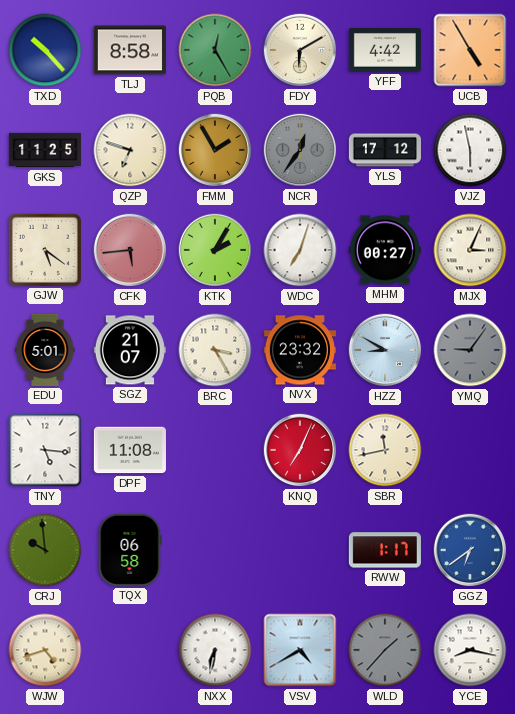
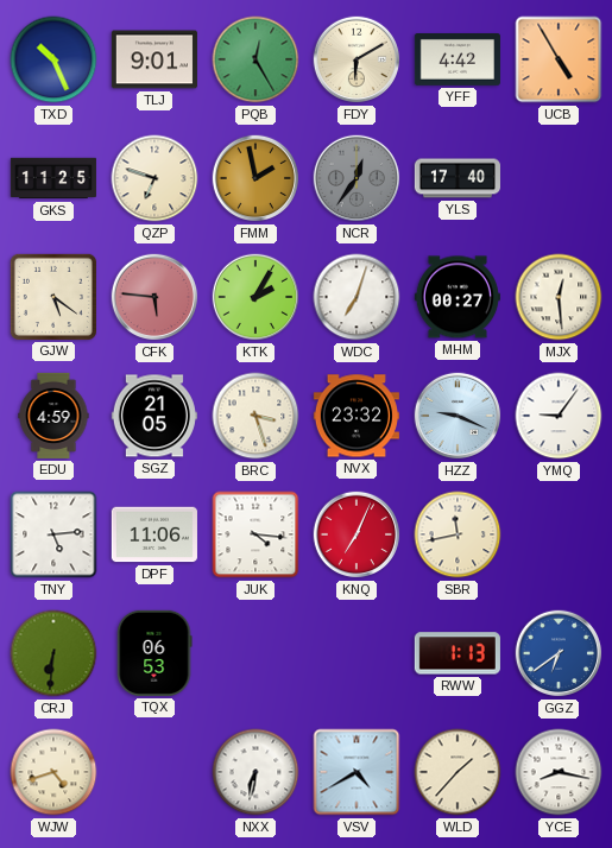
TXD: 10:23 -> 10:26
TLJ: 8:58 -> 9:01
FMM: 1:55 -> 1:58
YLS: 17:12 -> 17:40
VJZ: 5:58 -> none
CFK: 5:44 -> 5:46
MJX: 3:04 -> 12:29
EDU: 5:01 -> 4:59
SGZ: 21:07 -> 21:05
BRC: 3:25 -> 3:27
HZZ: 8:50 -> 9:19
YMQ dial: grey -> white
TNY: 5:16 -> 5:14
DPF: 11:08 -> 11:06
JUK: none -> 4:16
CRJ: 9:59 -> 6:31
TQX: 06:58 -> 06:53
RWW: 1:17 -> 1:13
WLD dial: grey -> cream
